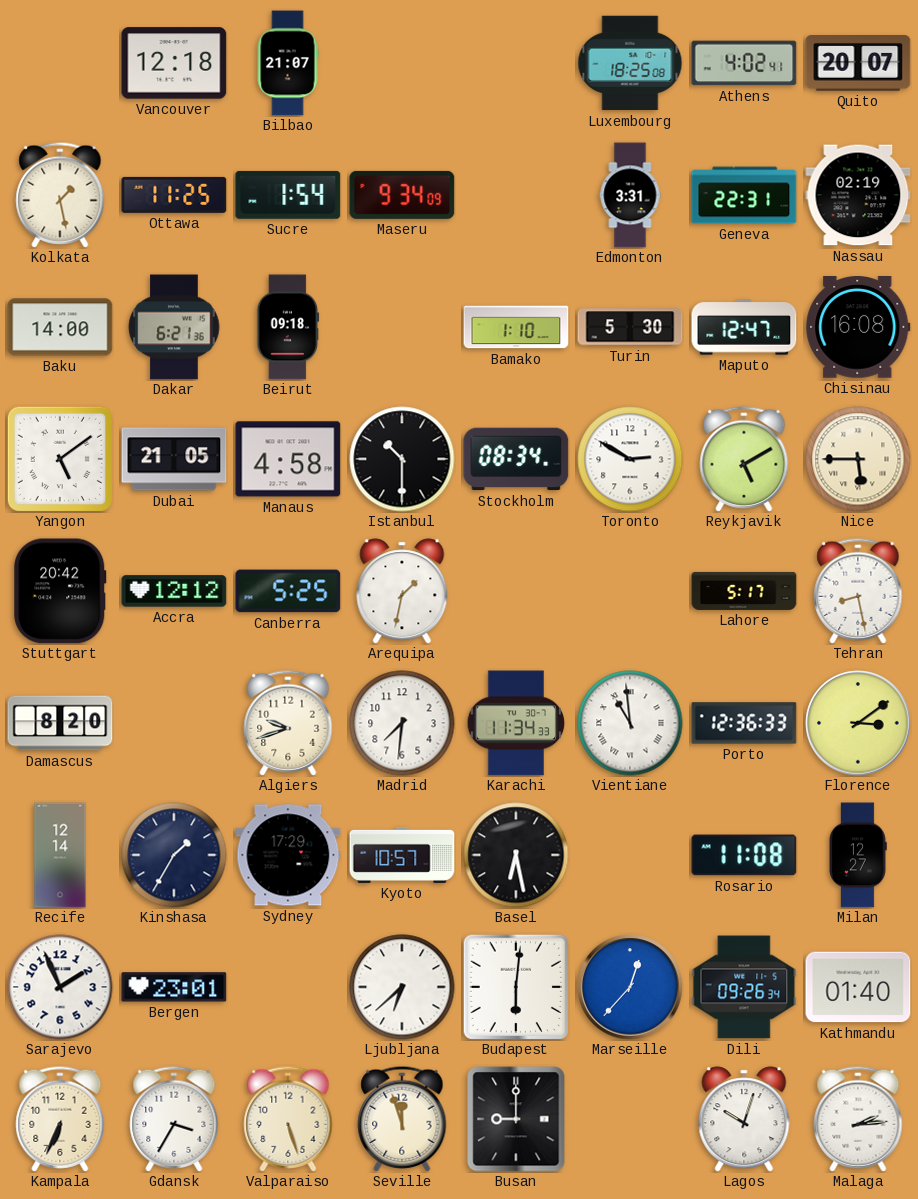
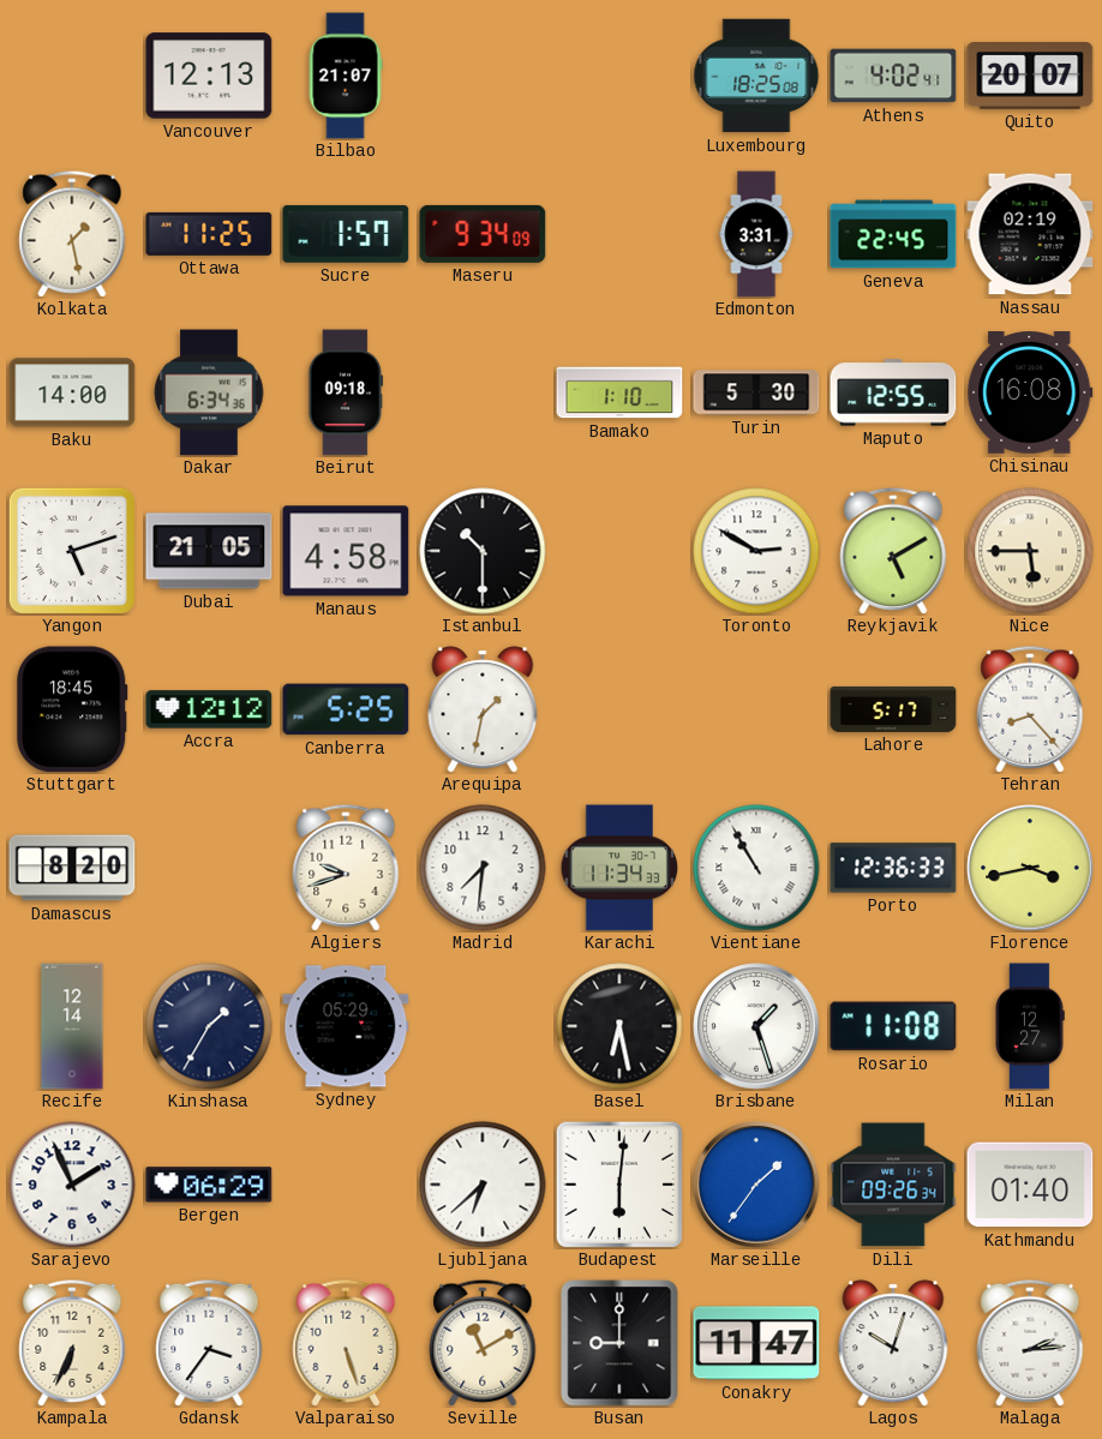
Vancouver: 12:18 -> 12:13
Sucre: 1:54 -> 1:57
Geneva: 22:31 -> 22:45
Dakar: 6:21 -> 6:34
Maputo: 12:47 -> 12:55
Yangon: 5:09 -> 5:12
Stockholm: 08:34 -> none
Stuttgart: 20:42 -> 18:45
Tehran: 8:28 -> 8:23
Vientiane: 10:59 -> 10:55
Florence: 3:09 -> 3:43
Sydney: 17:29 -> 05:29
Kyoto: 10:57 -> none
Brisbane: none -> 1:27
Bergen: 23:01 -> 06:29
Marseille: 12:37 -> 1:36
Gdansk: 3:35 -> 3:36
Seville: 11:57 -> 11:10
Conakry: none -> 11:47
